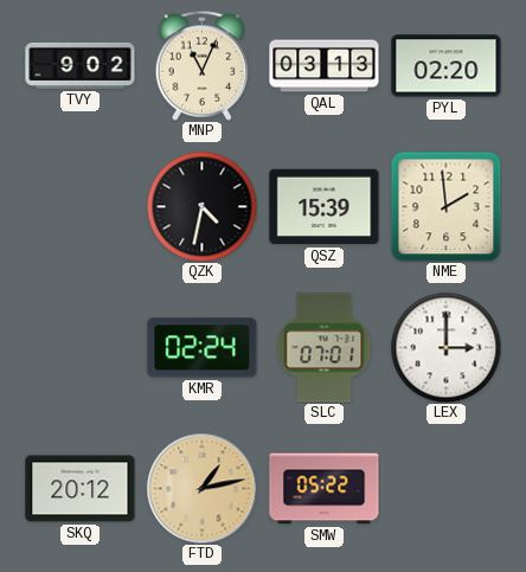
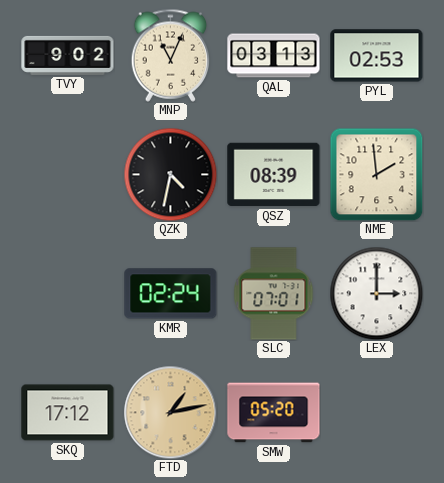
PYL: 02:20 -> 02:53
QSZ: 15:39 -> 08:39
SKQ: 20:12 -> 17:12
SMW: 05:22 -> 05:20
